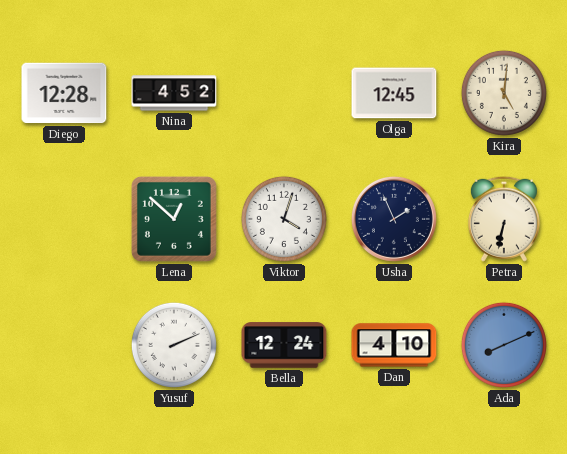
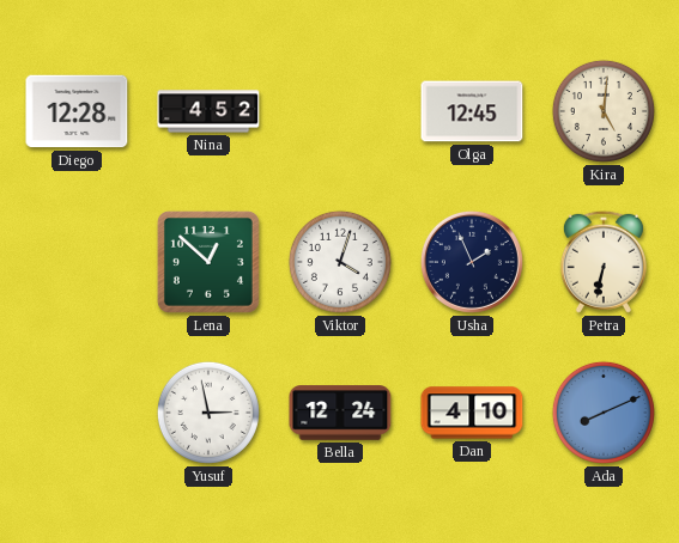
Yusuf: 2:11 -> 2:58
